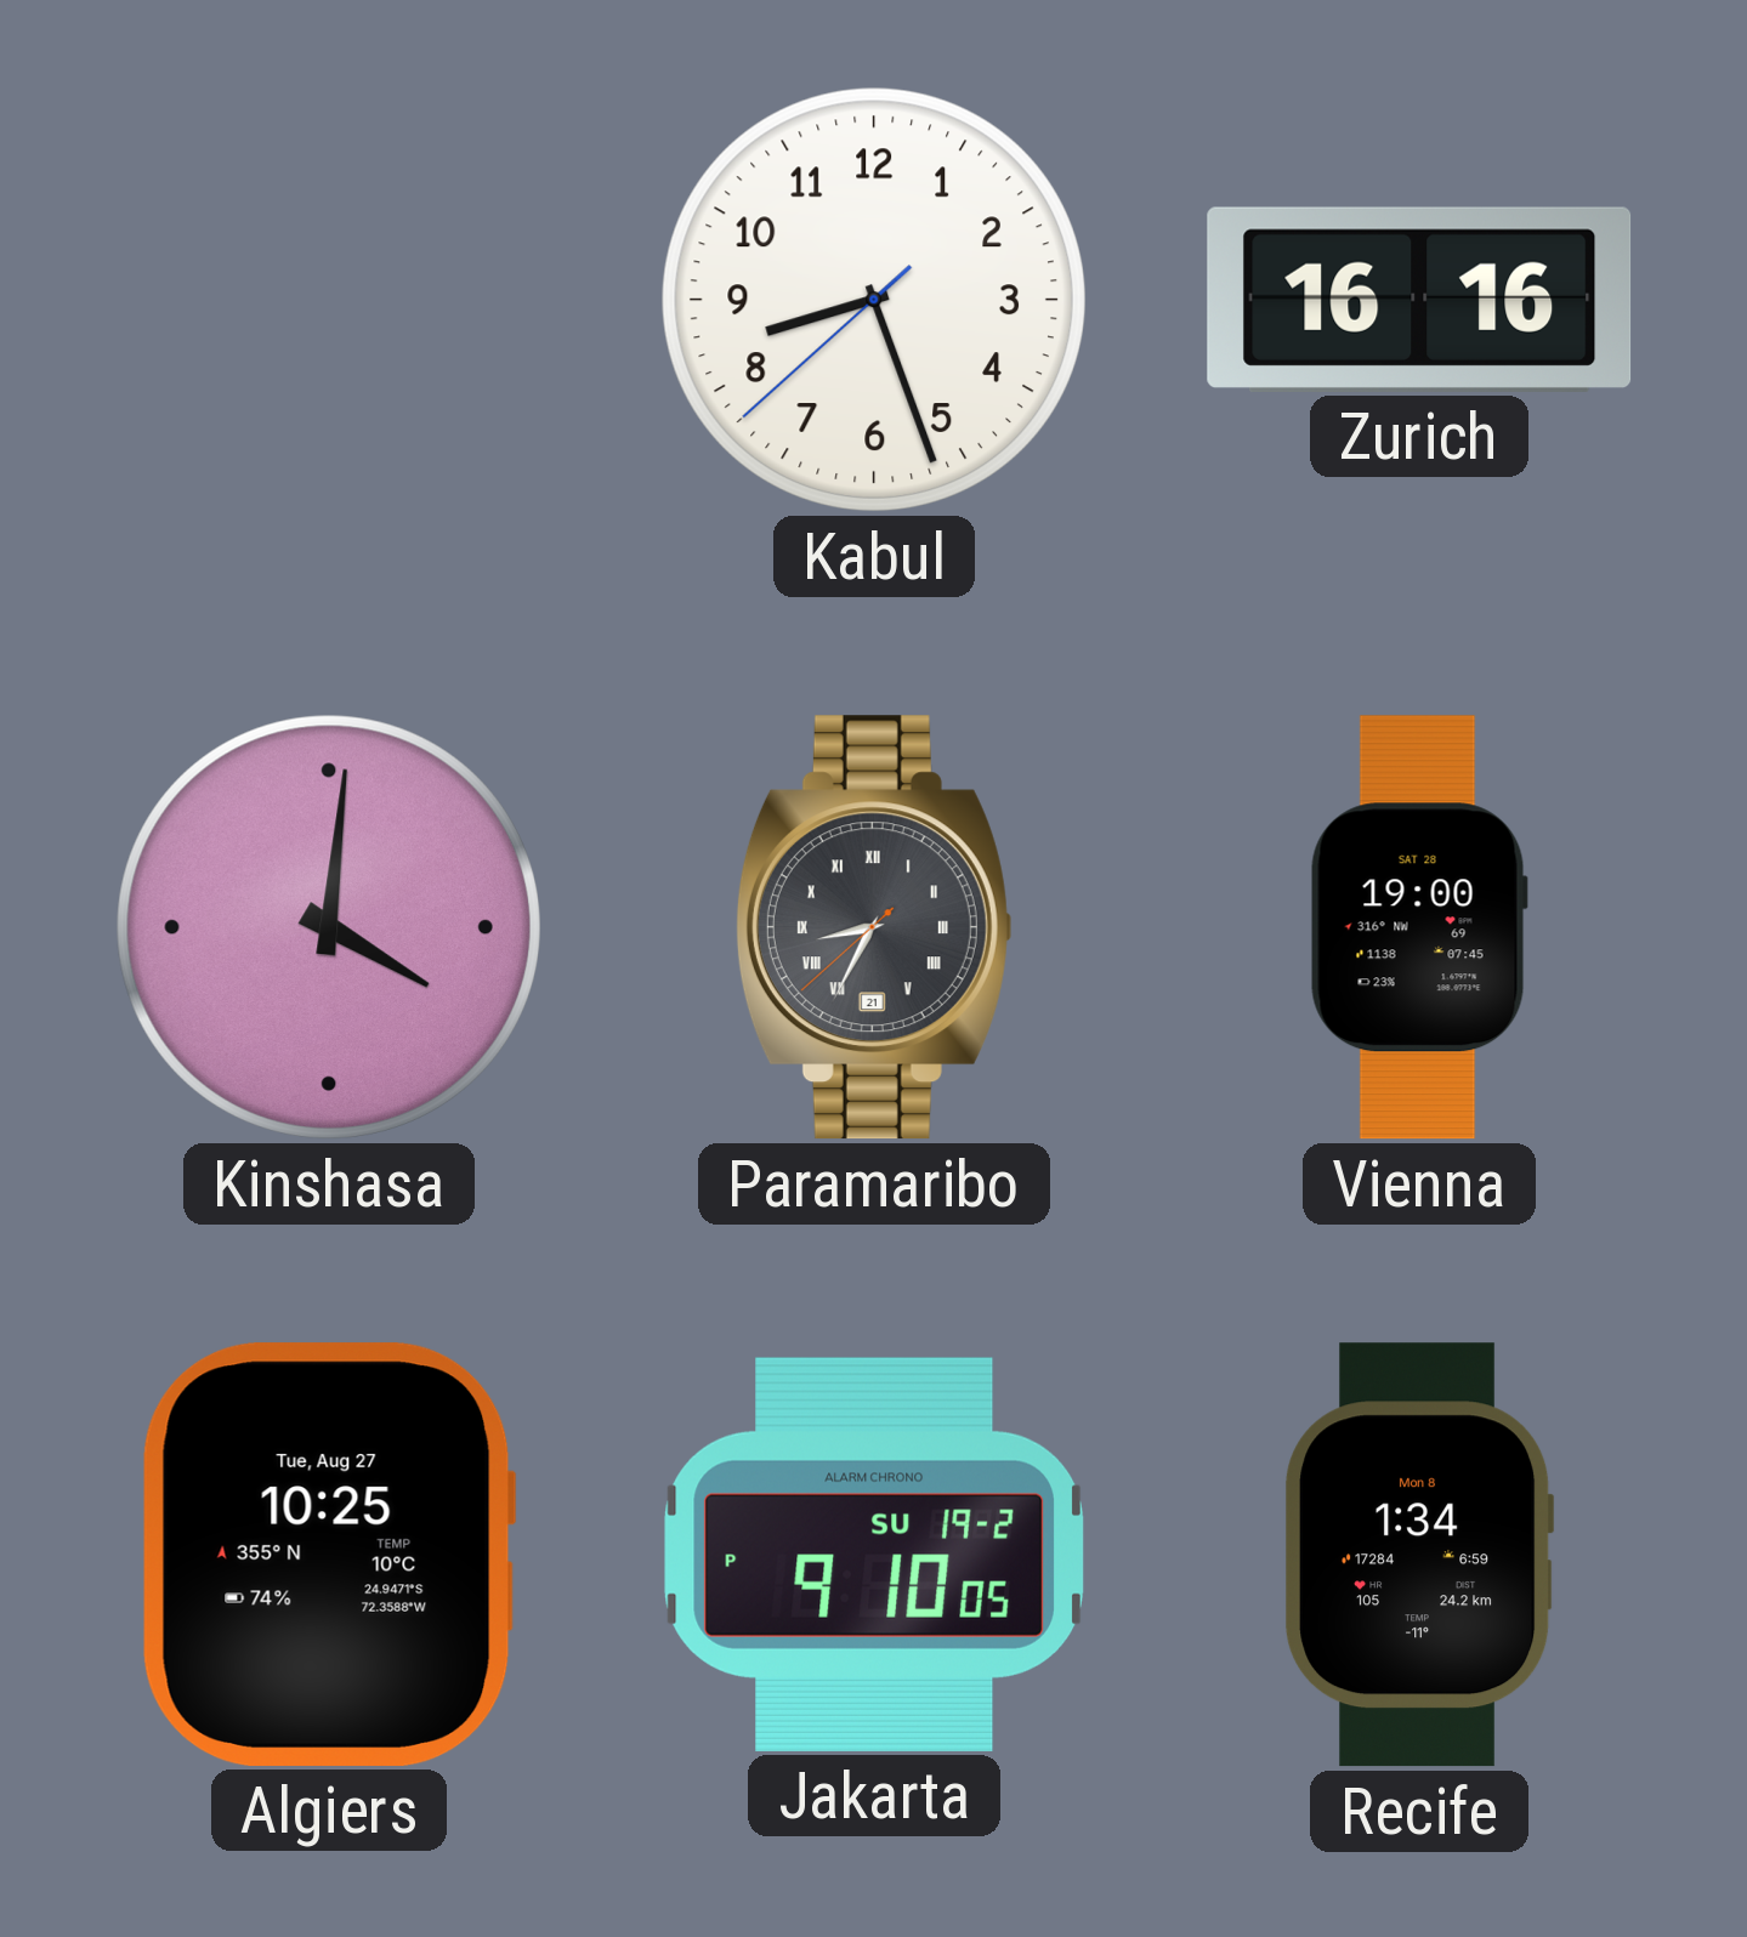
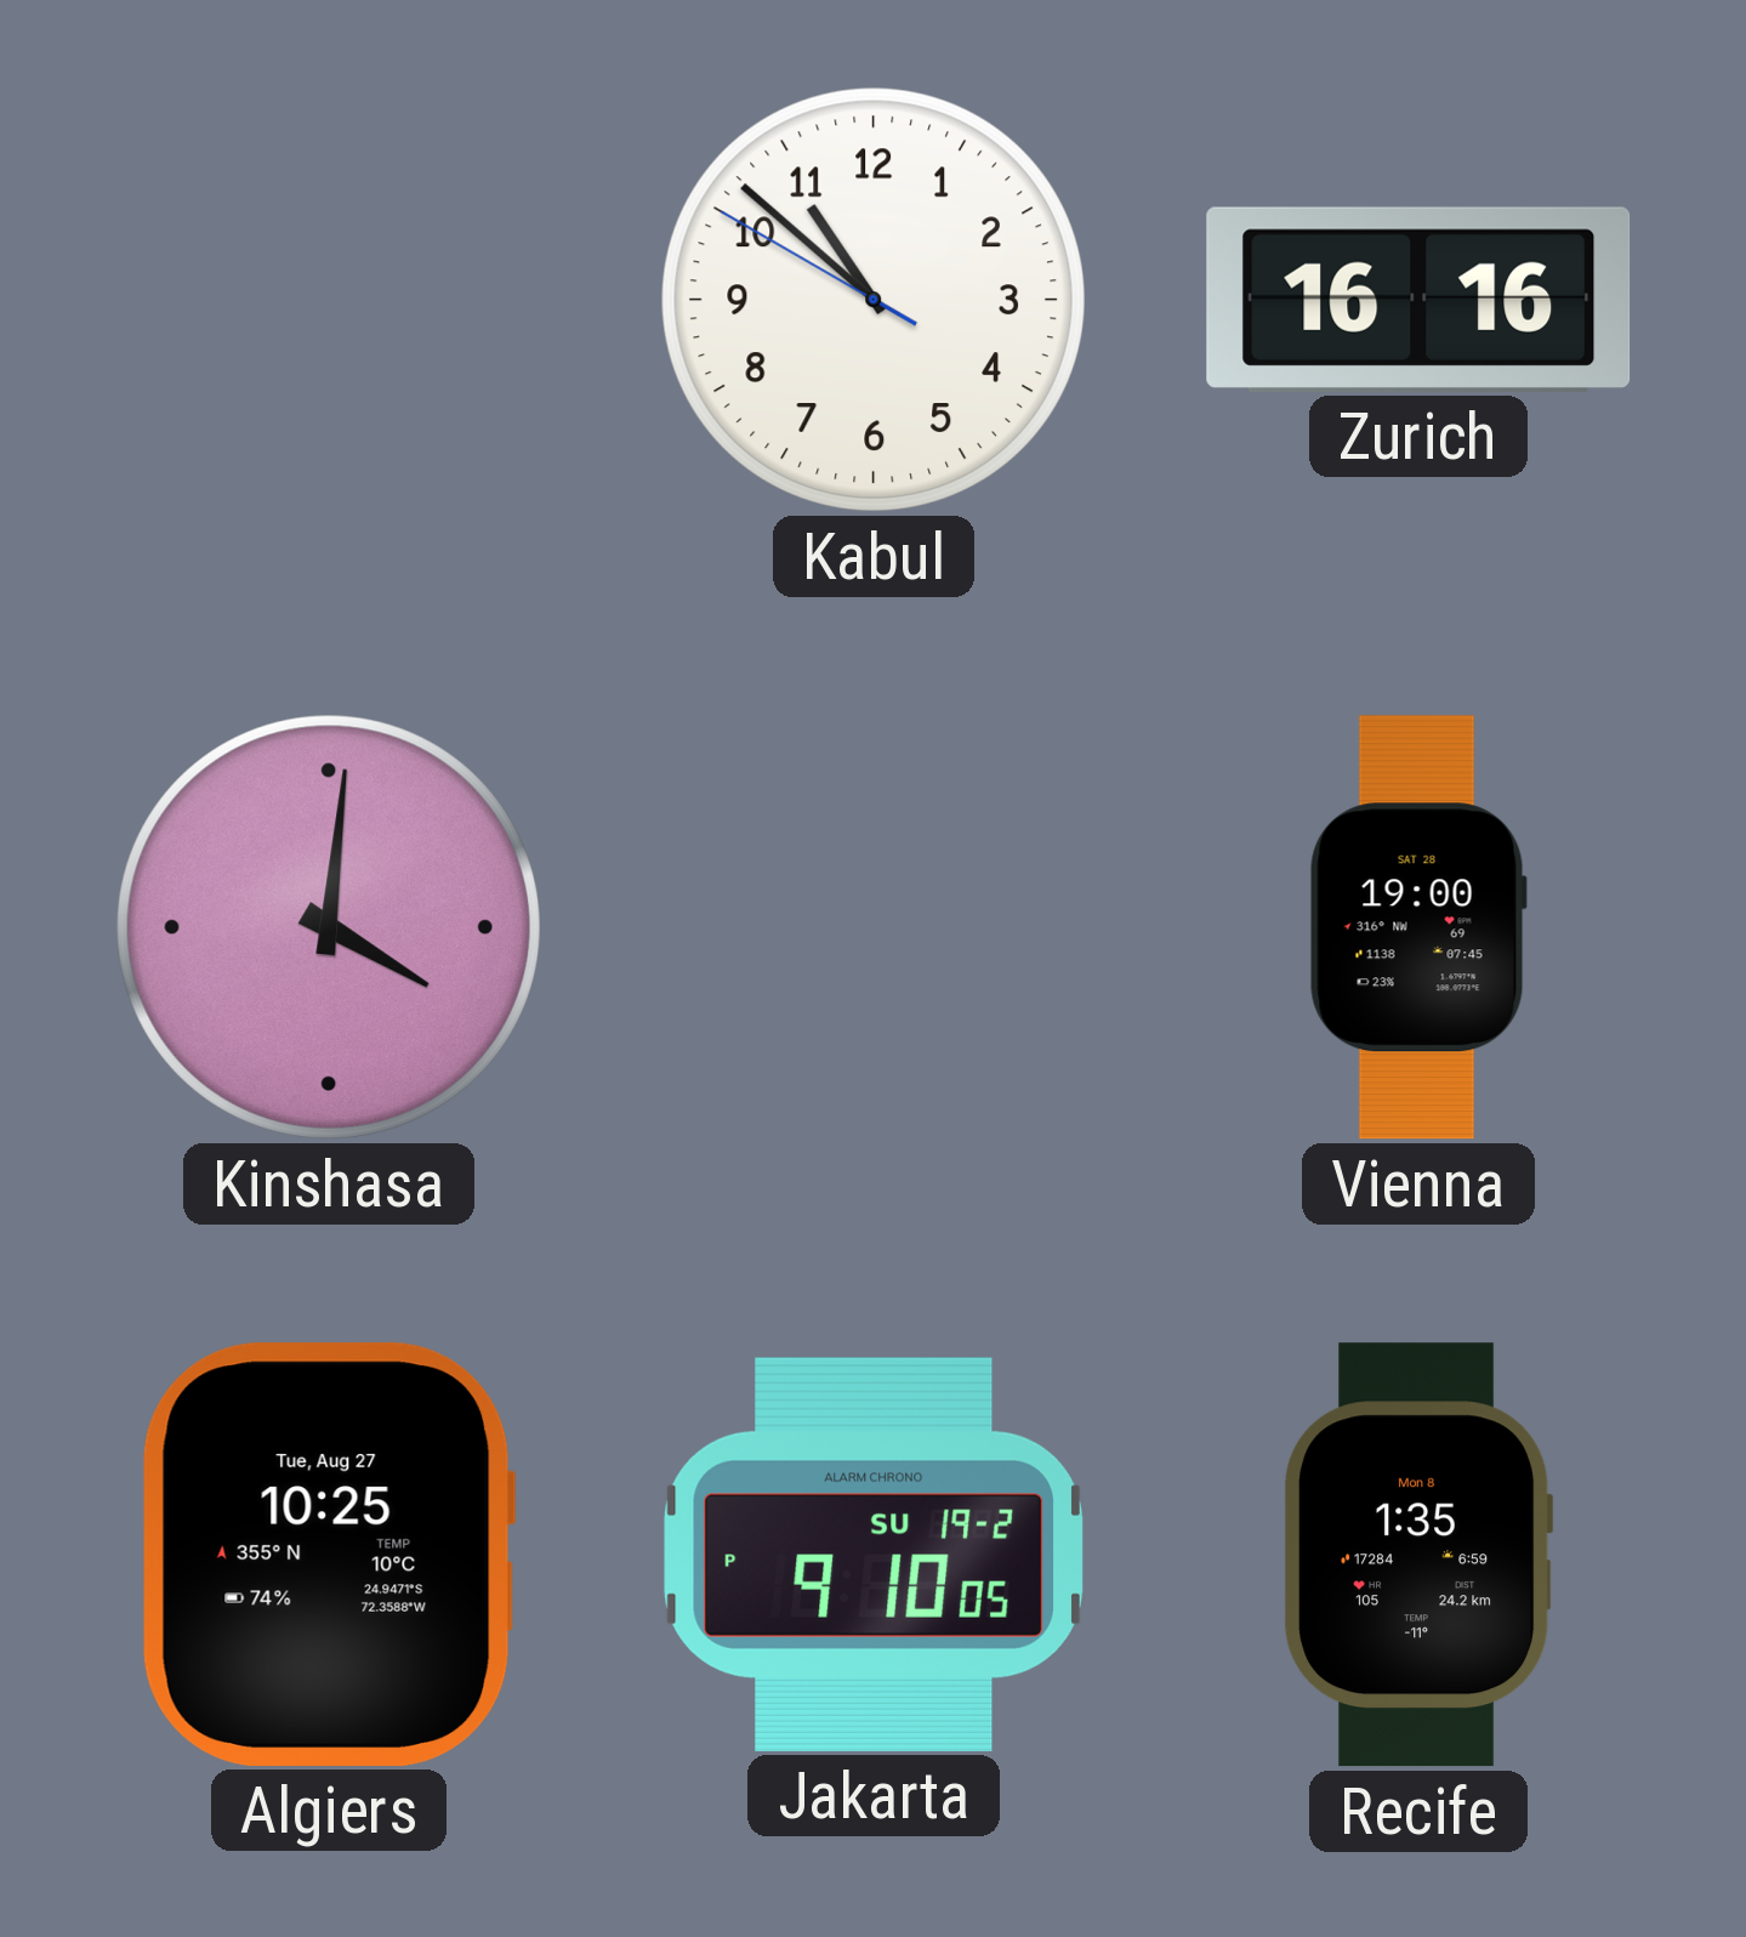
Kabul: 8:26 -> 10:51
Paramaribo: 8:34 -> none
Recife: 1:34 -> 1:35
